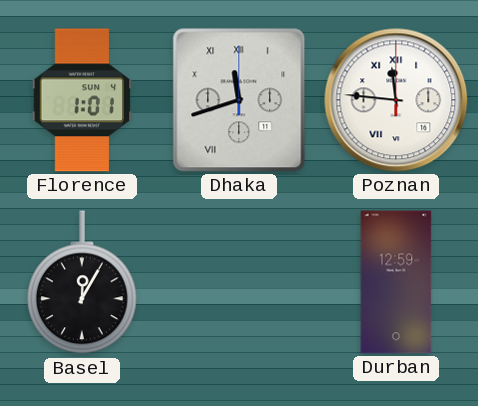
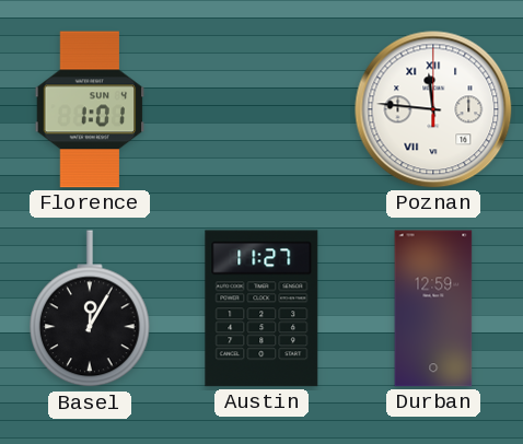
Dhaka: 11:42 -> none
Austin: none -> 11:27
